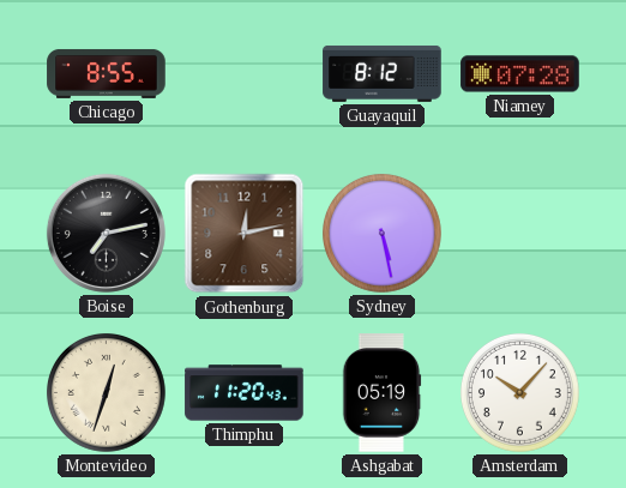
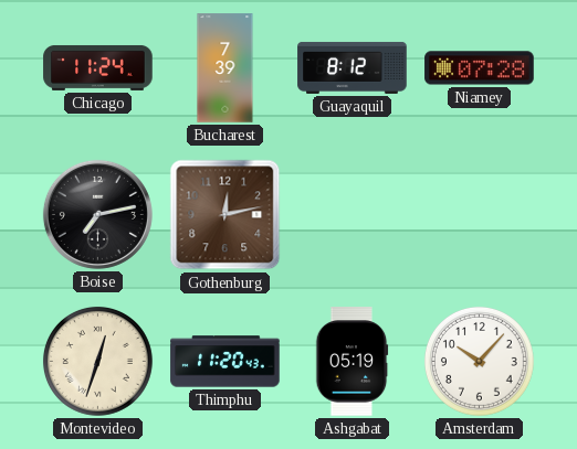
Chicago: 8:55 -> 11:24
Bucharest: none -> 7:39
Sydney: 5:28 -> none
